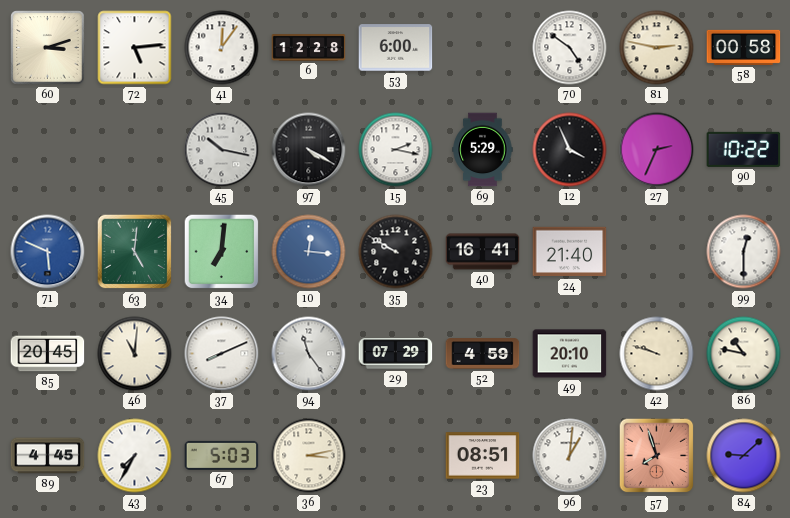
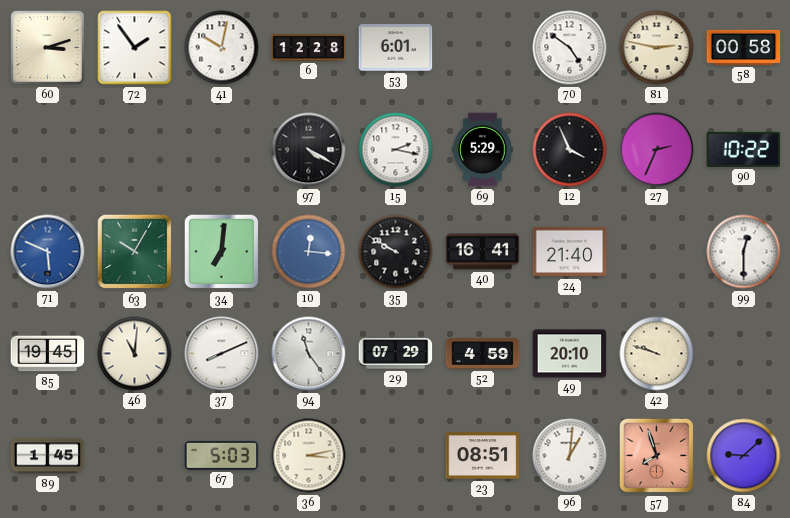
72: 5:14 -> 1:54
41: 12:06 -> 10:02
53: 6:00 -> 6:01
45: 10:17 -> none
63: 5:01 -> 10:05
85: 20:45 -> 19:45
86: 10:47 -> none
89: 4:45 -> 1:45
43: 7:35 -> none
